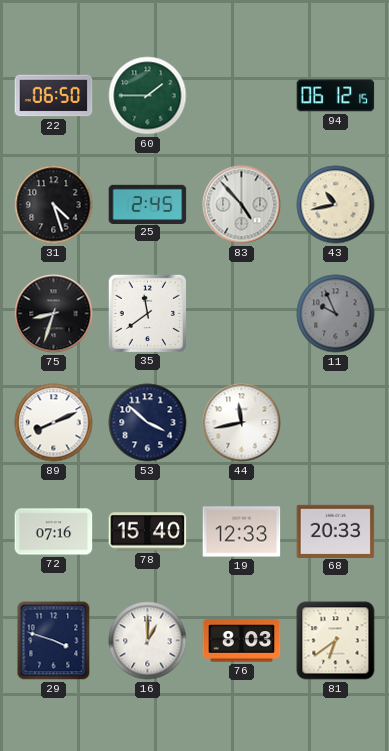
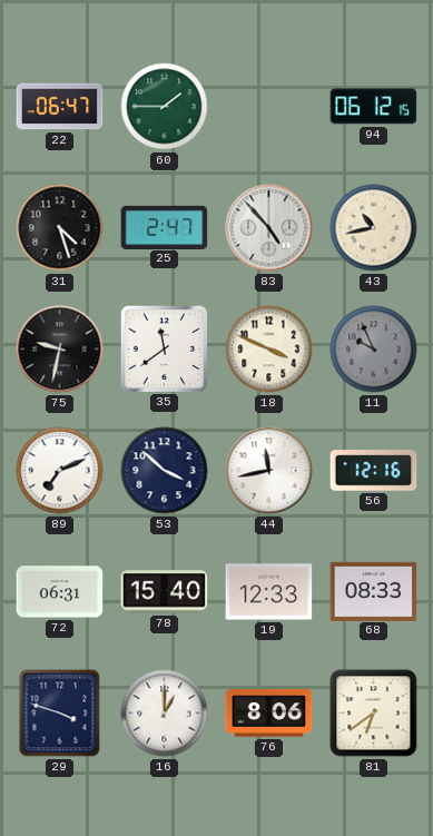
22: 06:50 -> 06:47
25: 2:45 -> 2:47
75: 8:33 -> 9:32
18: none -> 3:49
89: 8:11 -> 7:11
56: none -> 12:16
72: 07:16 -> 06:31
68: 20:33 -> 08:33
76: 8:03 -> 8:06
